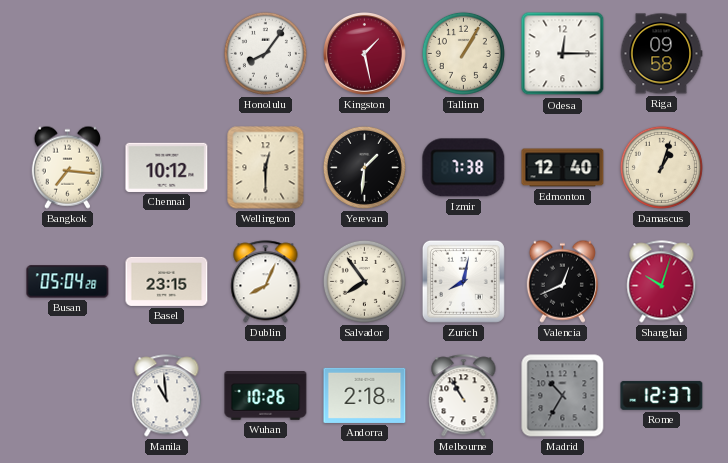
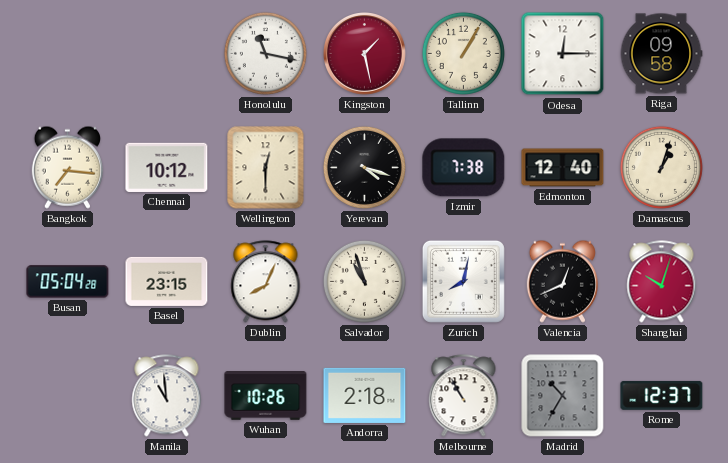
Honolulu: 8:06 -> 11:17
Yerevan: 1:31 -> 4:18
Salvador: 7:54 -> 10:57
